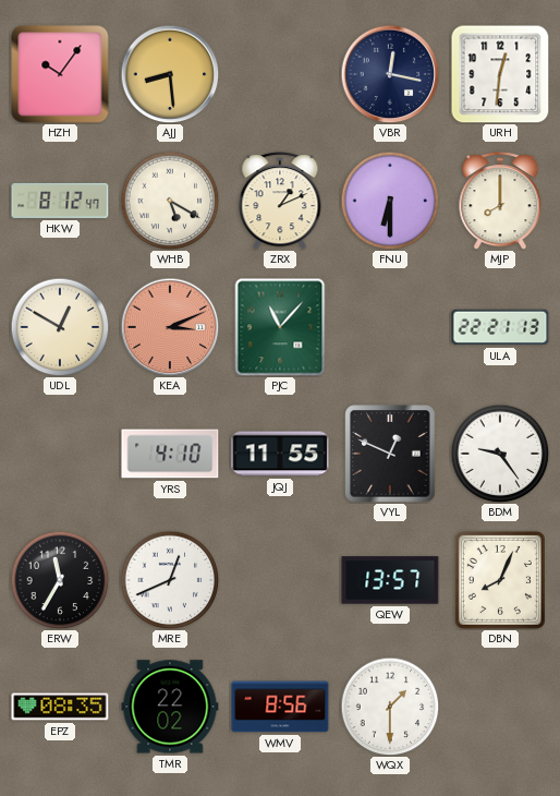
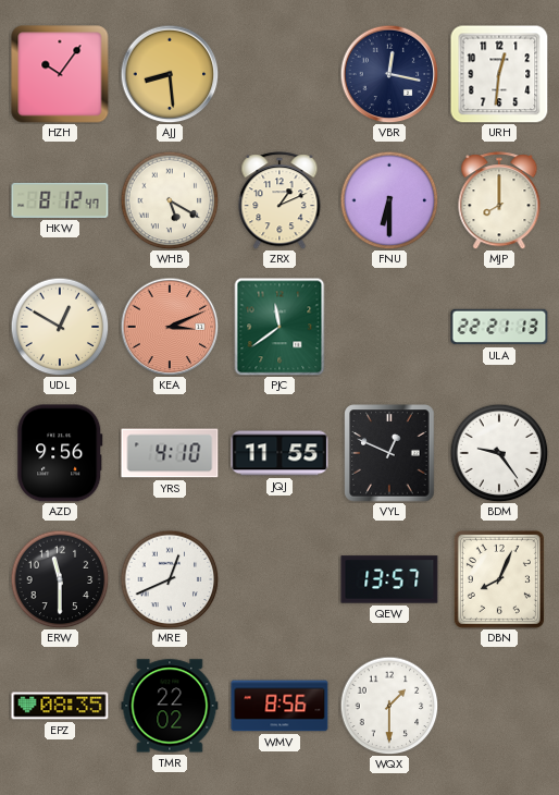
PJC: 11:07 -> 11:39
AZD: none -> 9:56
ERW: 11:35 -> 11:30
